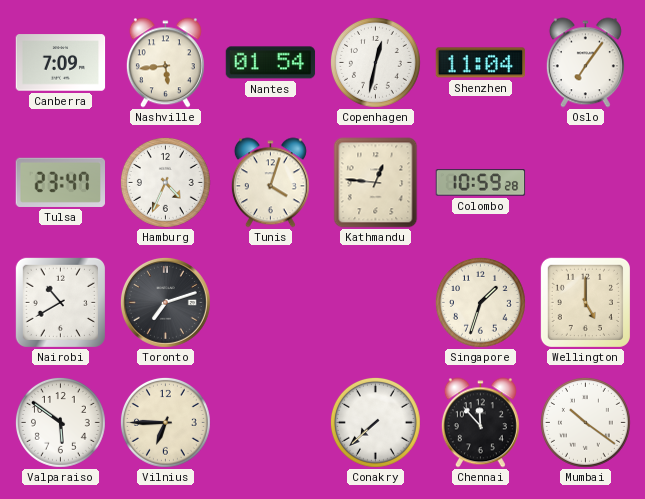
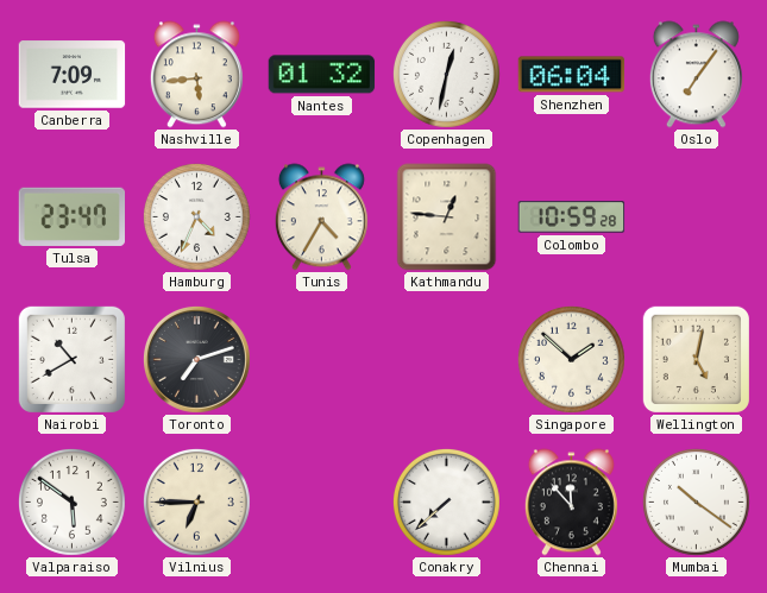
Nantes: 01:54 -> 01:32
Shenzhen: 11:04 -> 06:04
Tunis: 4:03 -> 4:35
Singapore: 1:33 -> 1:52
Wellington: 5:00 -> 5:02
